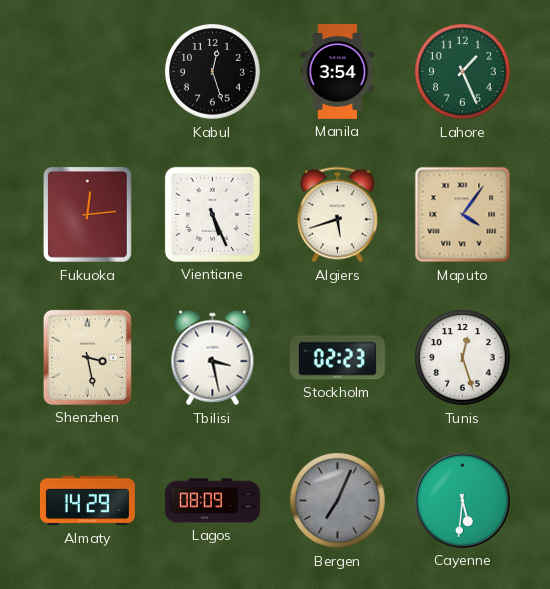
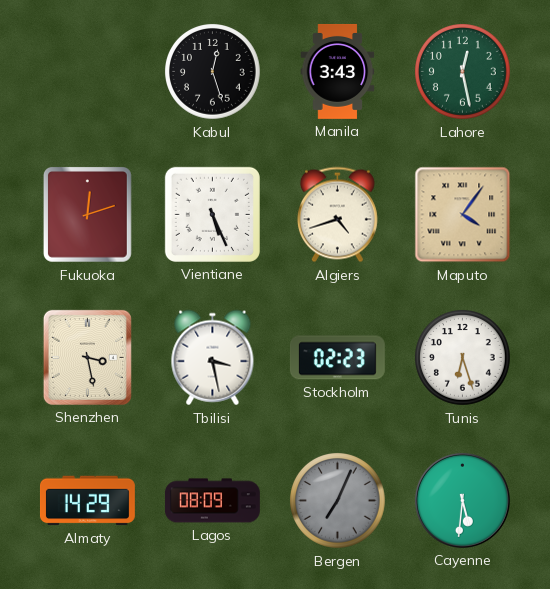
Manila: 3:54 -> 3:43
Lahore: 1:26 -> 12:28
Fukuoka: 12:14 -> 12:12
Algiers: 5:42 -> 4:42
Tunis: 12:27 -> 6:27
